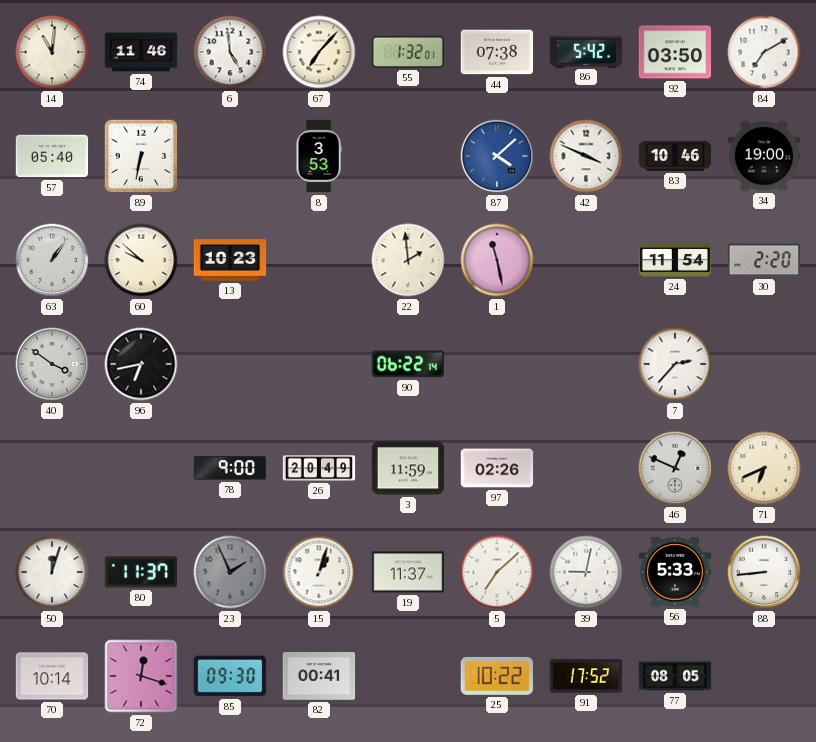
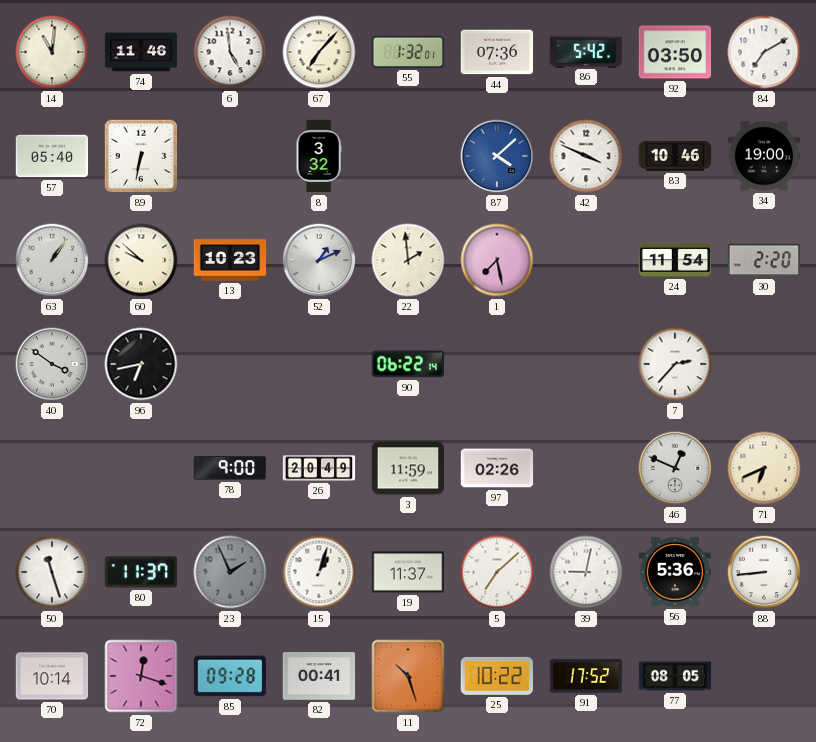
44: 07:38 -> 07:36
8: 3:53 -> 3:32
52: none -> 1:11
1: 11:28 -> 7:28
50: 12:03 -> 11:27
56: 5:33 -> 5:36
85: 09:30 -> 09:28
11: none -> 10:27
